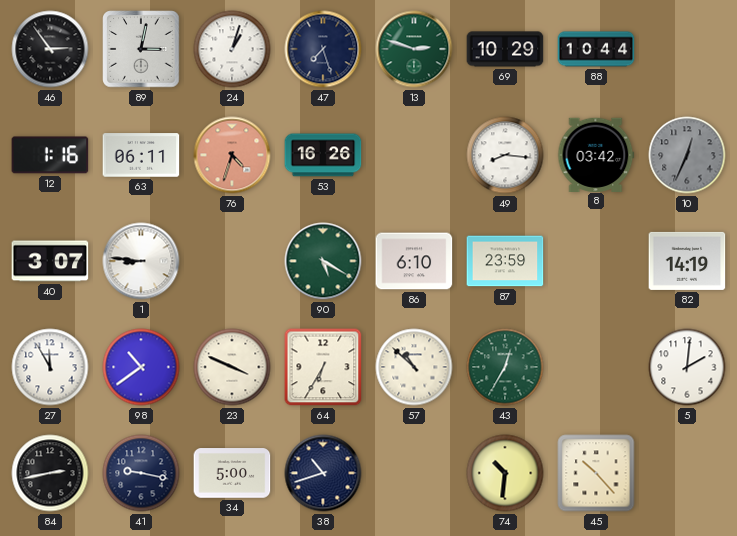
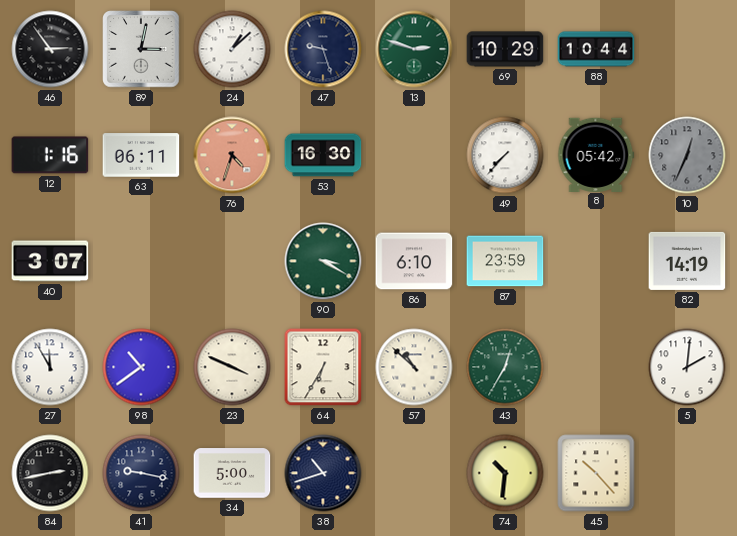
24: 1:03 -> 1:08
47: 7:27 -> 9:27
53: 16:26 -> 16:30
49: 8:16 -> 7:37
8: 03:42 -> 05:42
1: 8:46 -> none
90: 5:20 -> 3:20
